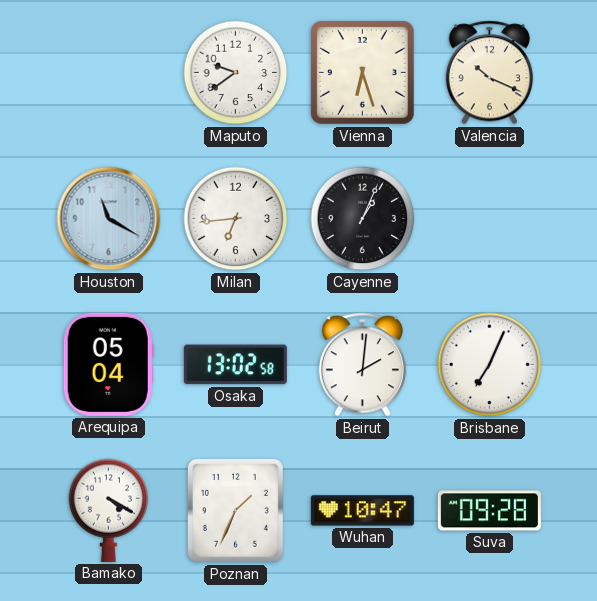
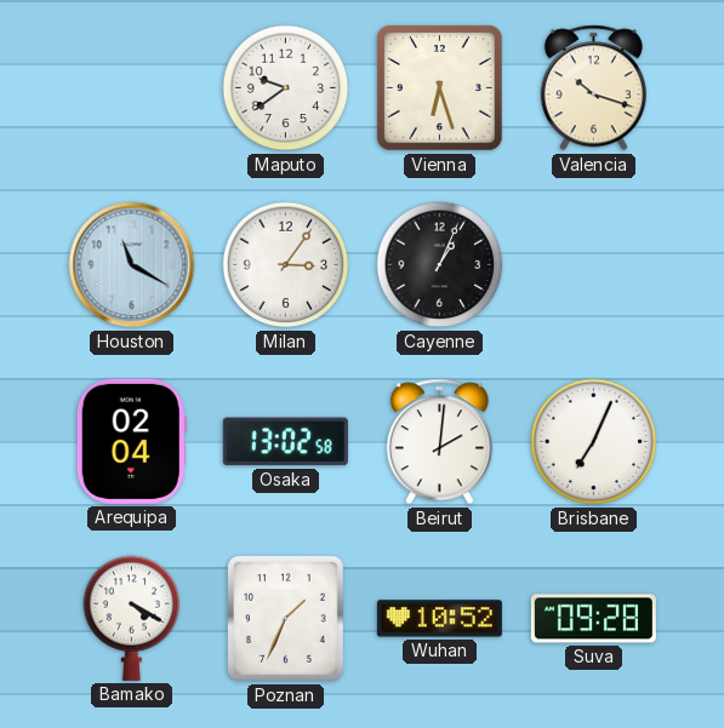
Valencia: 10:19 -> 10:18
Milan: 6:44 -> 3:06
Arequipa: 05:04 -> 02:04
Wuhan: 10:47 -> 10:52
